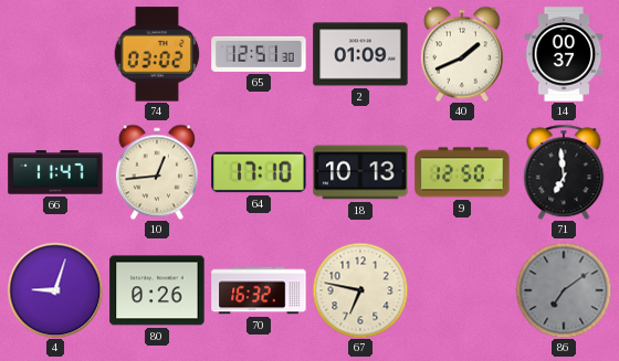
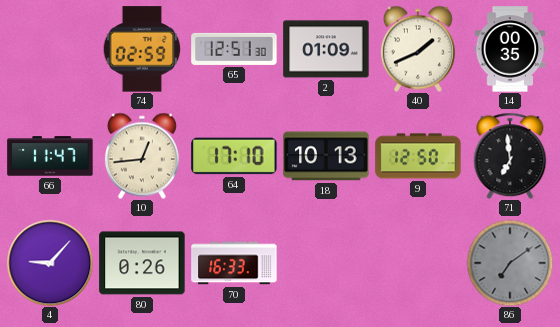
74: 03:02 -> 02:59
14: 00:37 -> 00:35
4: 9:03 -> 9:07
70: 16:32 -> 16:33
67: 6:47 -> none
